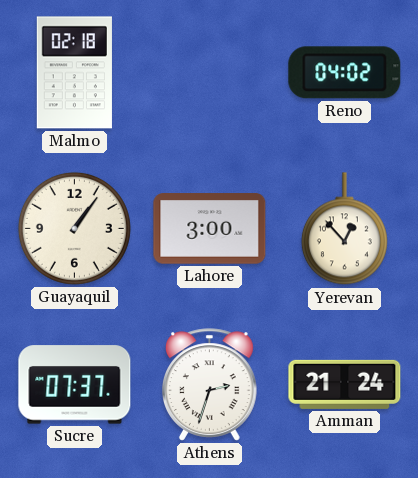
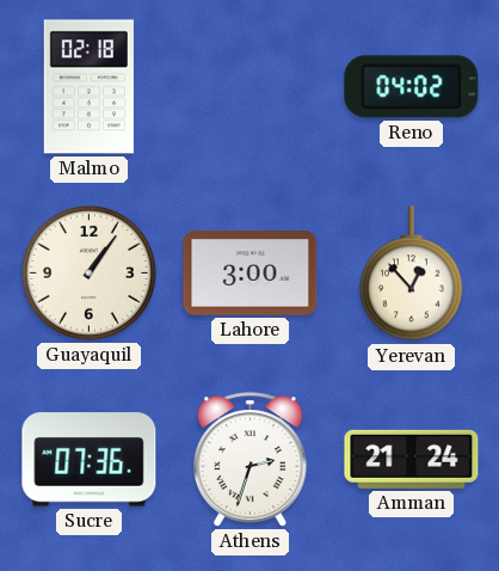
Sucre: 07:37 -> 07:36
